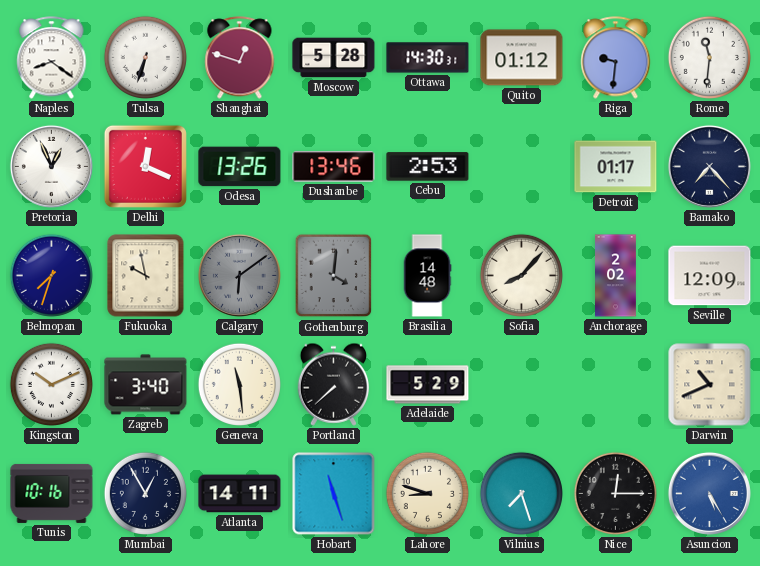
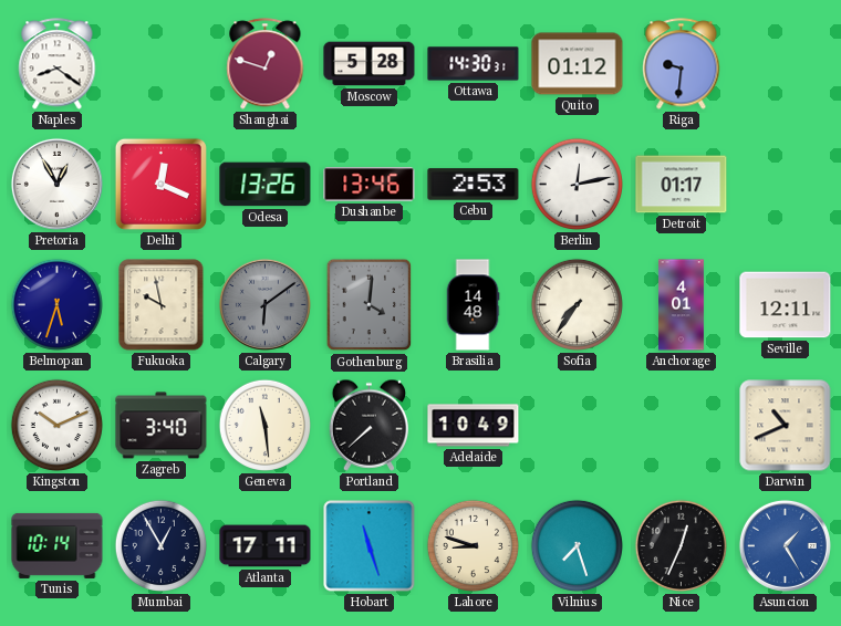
Tulsa: 6:33 -> none
Rome: 11:31 -> none
Pretoria: 12:56 -> 12:55
Berlin: none -> 12:13
Bamako: 7:23 -> none
Belmopan: 7:33 -> 5:33
Sofia: 8:07 -> 7:36
Anchorage: 2:02 -> 4:01
Seville: 12:09 -> 12:11
Adelaide: 5:29 -> 10:49
Tunis: 10:16 -> 10:14
Atlanta: 14:11 -> 17:11
Nice: 12:15 -> 12:34
Asuncion: 5:25 -> 1:25
